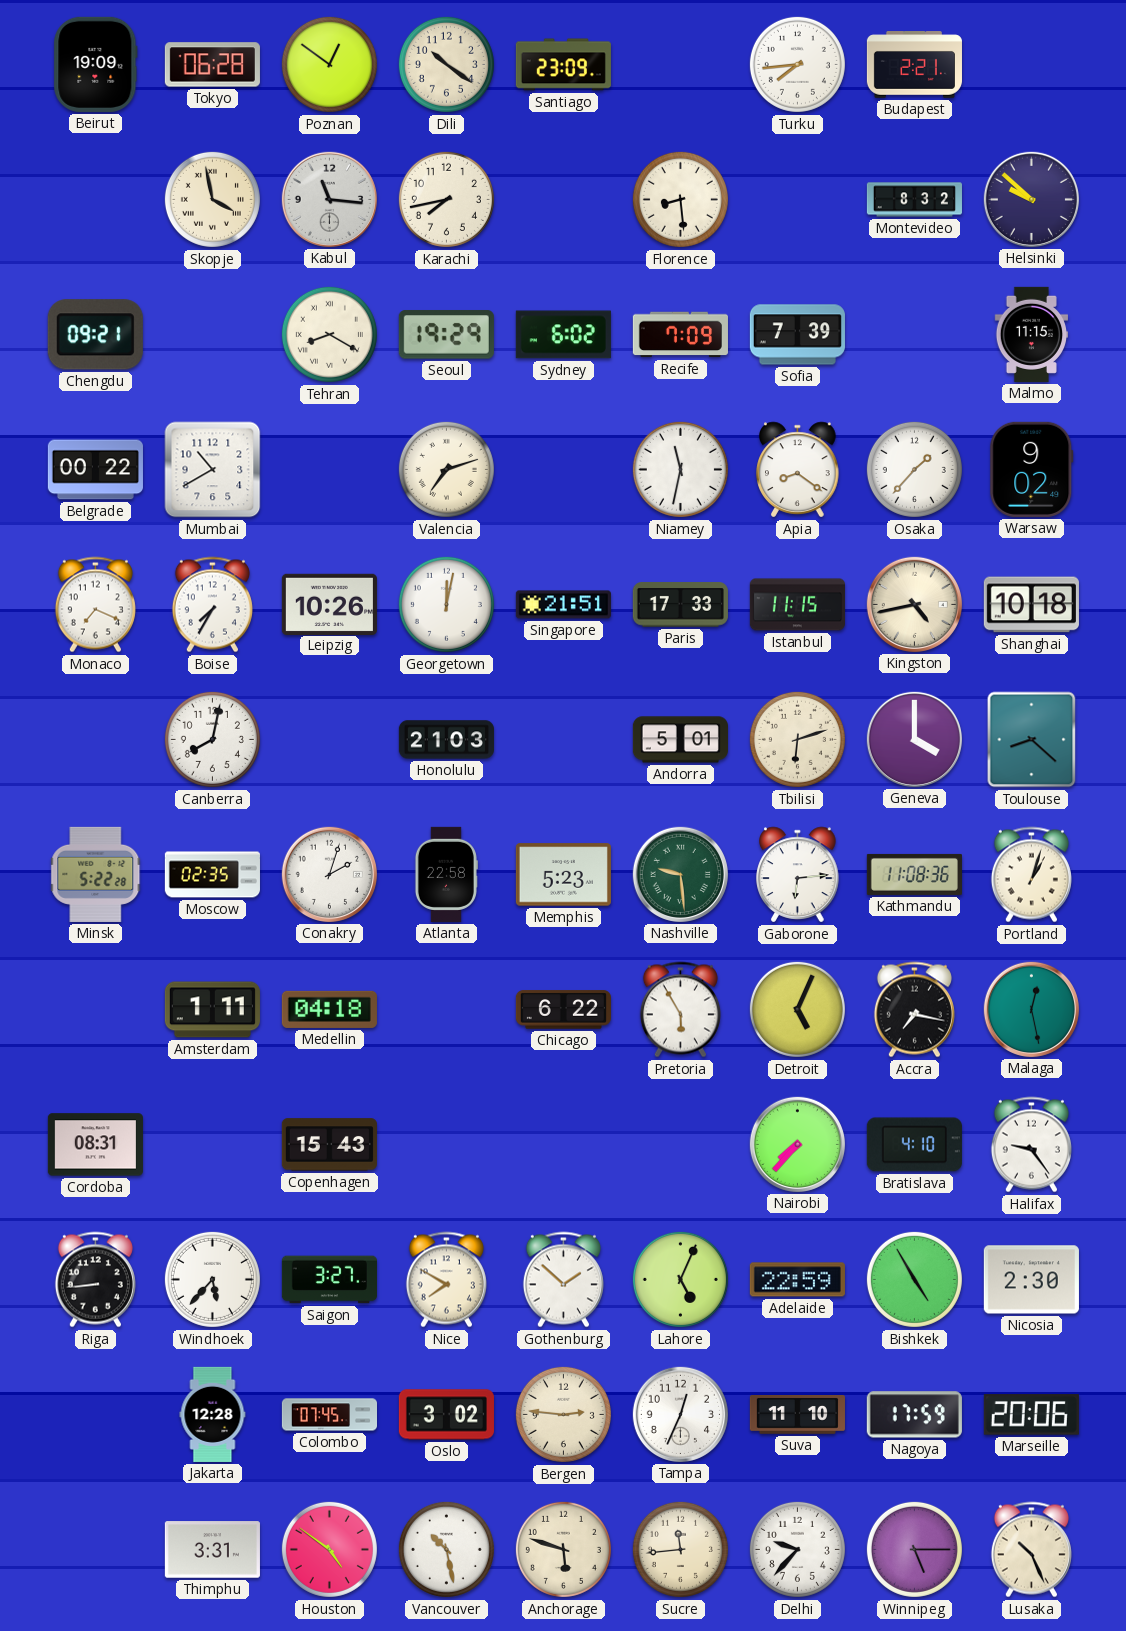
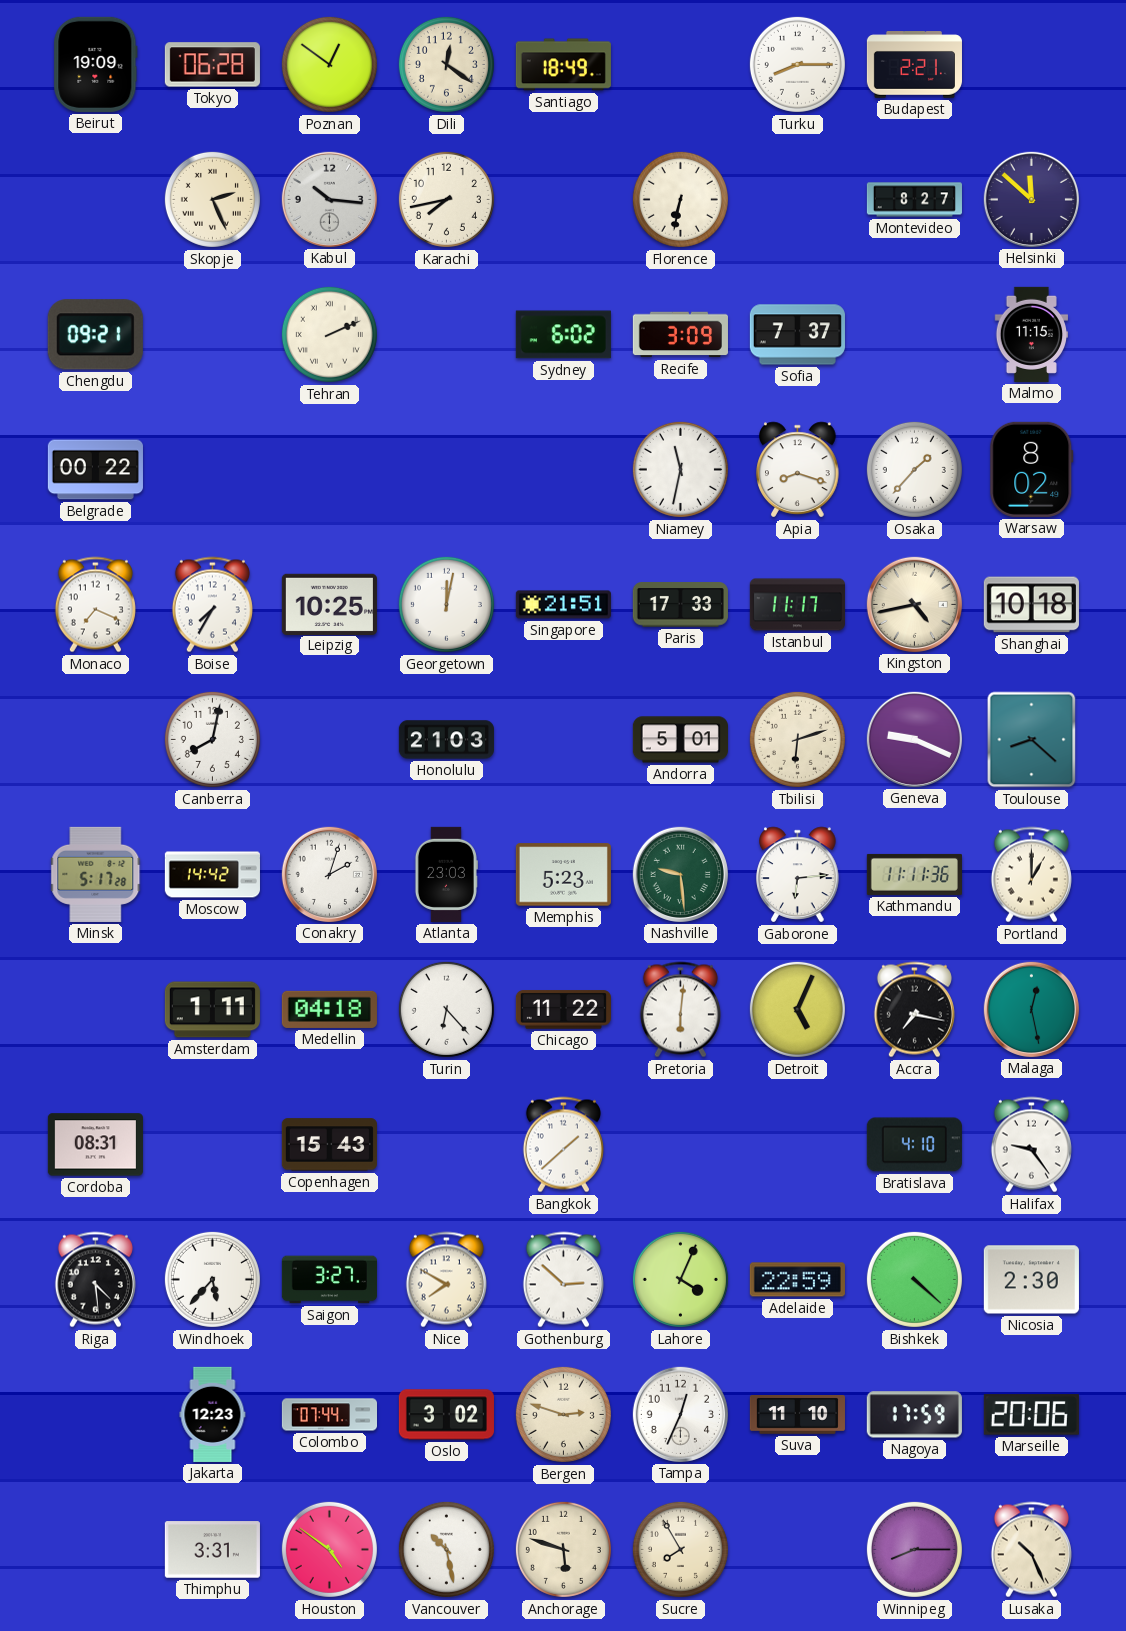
Dili: 10:21 -> 12:21
Santiago: 23:09 -> 18:49
Turku: 7:44 -> 8:15
Skopje: 3:58 -> 2:26
Kabul: 11:16 -> 10:16
Florence: 8:29 -> 6:32
Montevideo: 8:32 -> 8:27
Helsinki: 9:52 -> 11:52
Tehran: 8:20 -> 2:11
Seoul: 19:29 -> none
Recife: 7:09 -> 3:09
Sofia: 7:39 -> 7:37
Mumbai: 10:40 -> none
Valencia: 7:12 -> none
Apia: 8:21 -> 8:18
Warsaw: 9:02 -> 8:02
Leipzig: 10:26 -> 10:25
Istanbul: 11:15 -> 11:17
Geneva: 4:00 -> 9:19
Minsk: 5:22 -> 5:17
Moscow: 02:35 -> 14:42
Atlanta: 22:58 -> 23:03
Kathmandu: 11:08 -> 11:11
Portland: 1:03 -> 1:00
Turin: none -> 6:23
Chicago: 6:22 -> 11:22
Pretoria: 5:55 -> 6:01
Bangkok: none -> 1:38
Nairobi: 7:37 -> none
Riga: 8:44 -> 4:29
Gothenburg: 1:52 -> 2:52
Lahore: 5:04 -> 4:04
Bishkek: 4:55 -> 4:22
Jakarta: 12:28 -> 12:23
Colombo: 07:45 -> 07:44
Bergen: 2:46 -> 2:48
Sucre: 11:44 -> 7:55
Delhi: 9:37 -> none
Winnipeg: 5:15 -> 8:15
